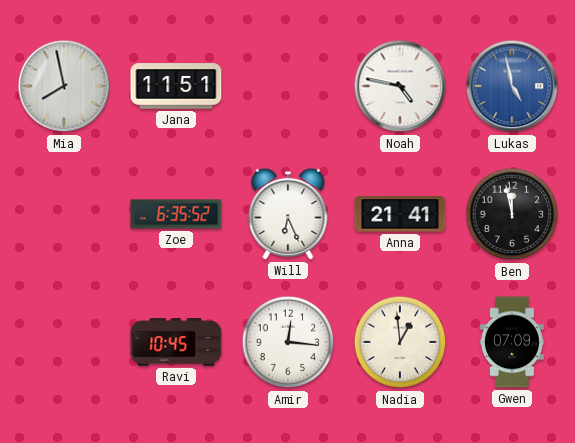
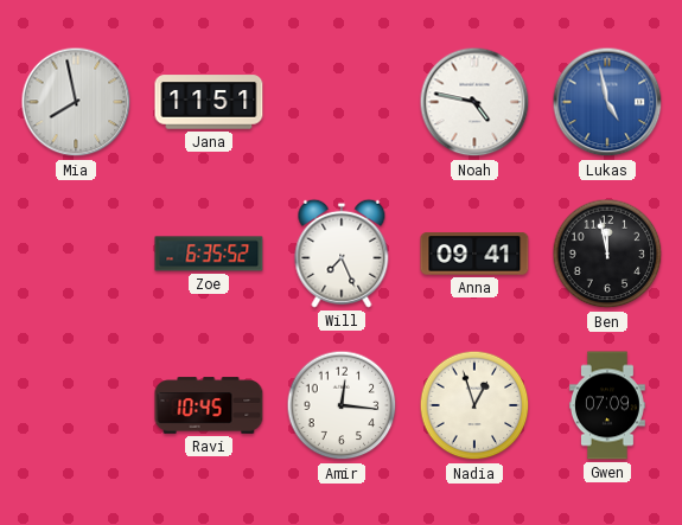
Will: 6:26 -> 7:26
Anna: 21:41 -> 09:41
Nadia: 12:59 -> 12:57
